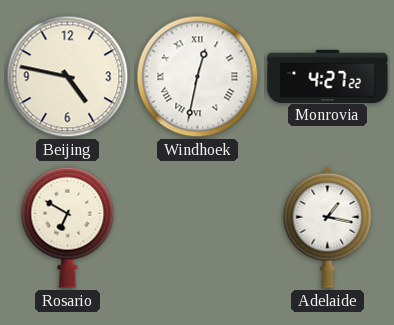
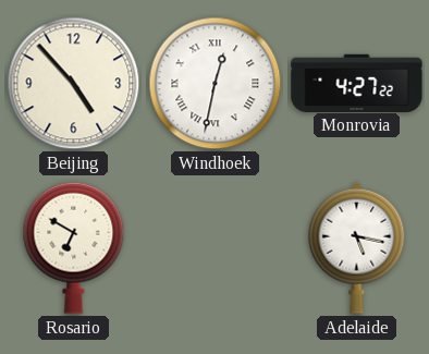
Beijing: 4:47 -> 4:53
Adelaide: 1:17 -> 5:17
